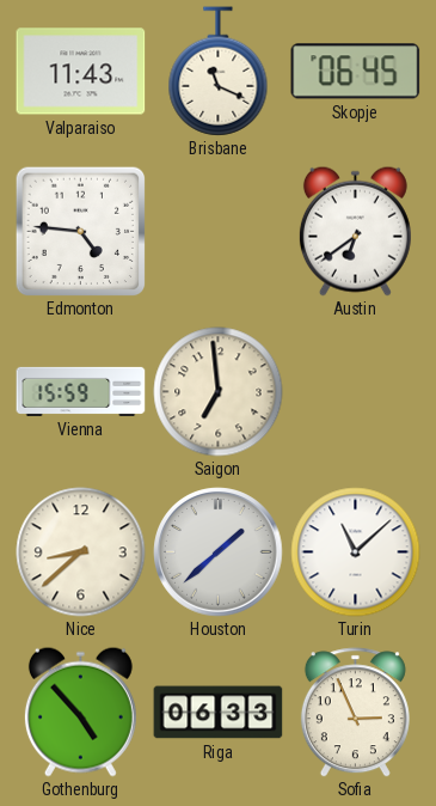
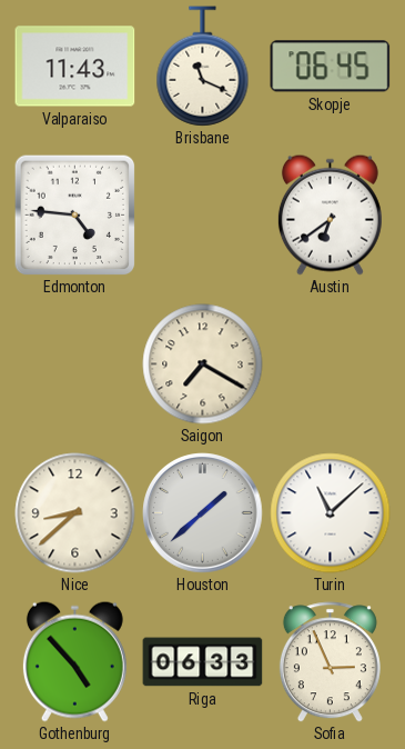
Vienna: 15:59 -> none
Saigon: 6:59 -> 7:20
